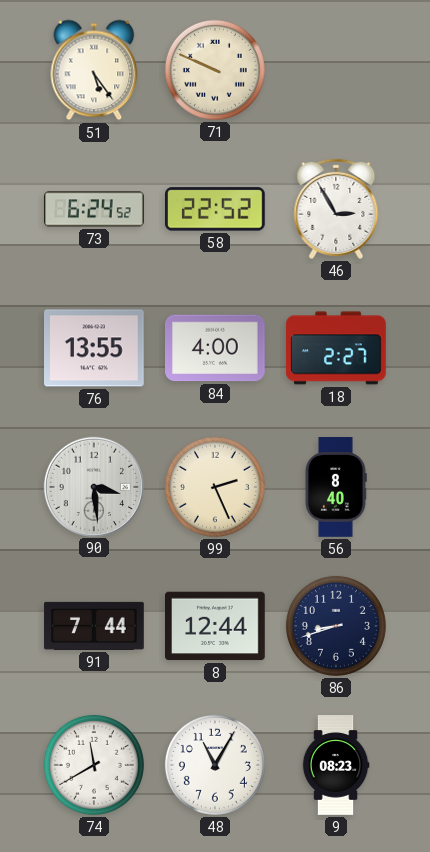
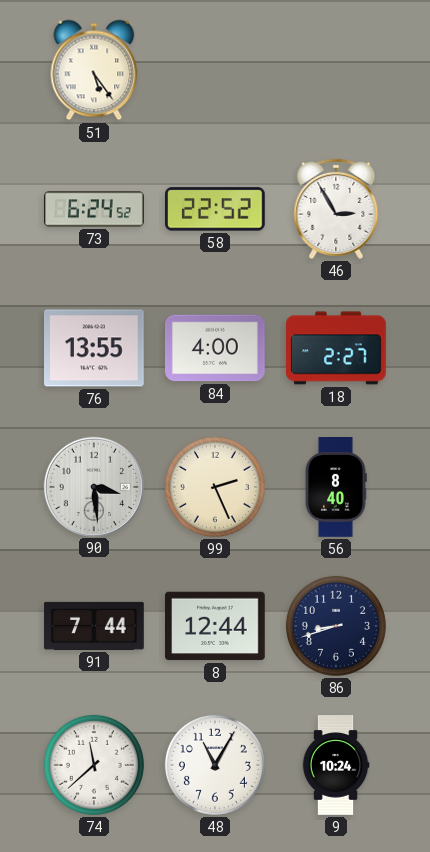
71: 9:49 -> none
74: 11:40 -> 11:38
9: 08:23 -> 10:24
